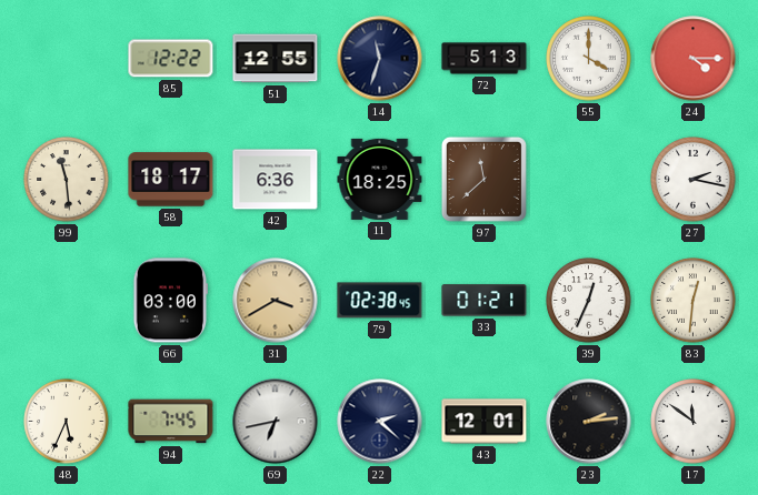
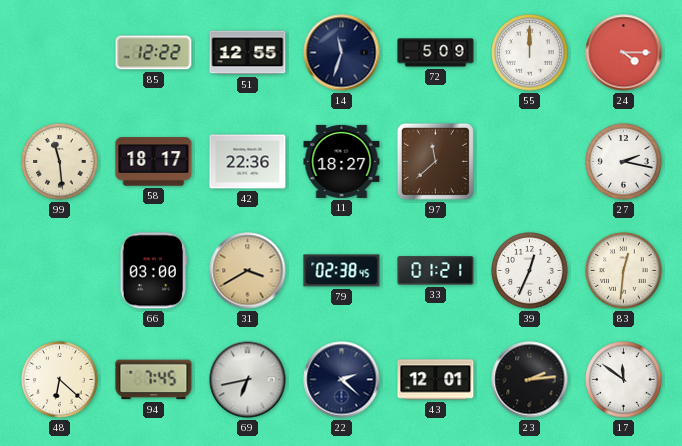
72: 5:13 -> 5:09
55: 4:00 -> 12:00
42: 6:36 -> 22:36
11: 18:25 -> 18:27
48: 5:34 -> 6:22
